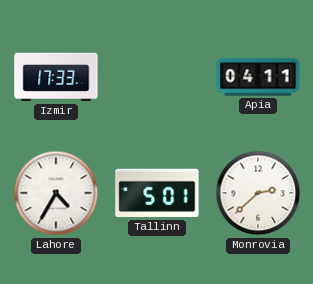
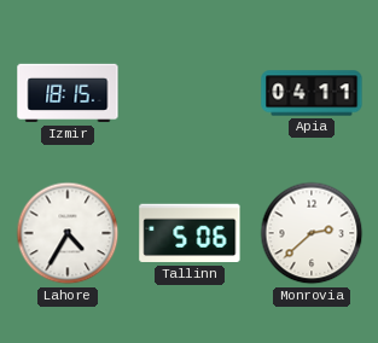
Izmir: 17:33 -> 18:15
Tallinn: 5:01 -> 5:06
